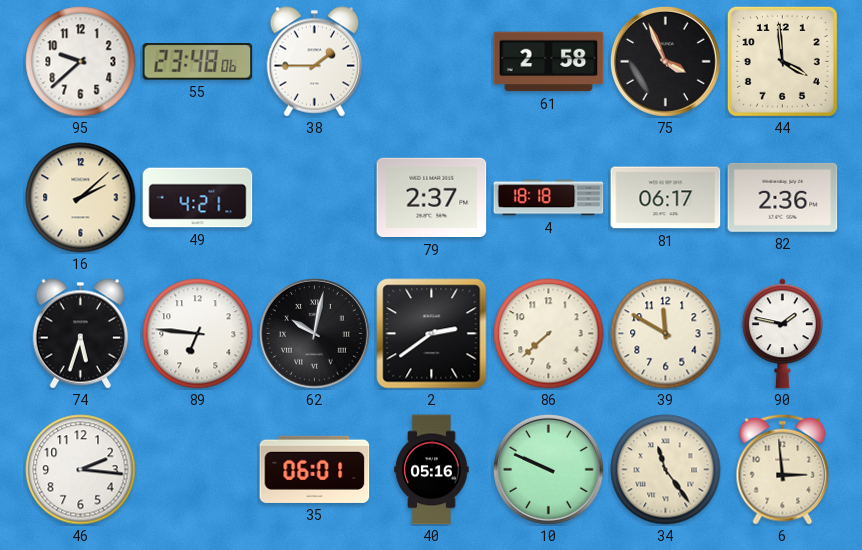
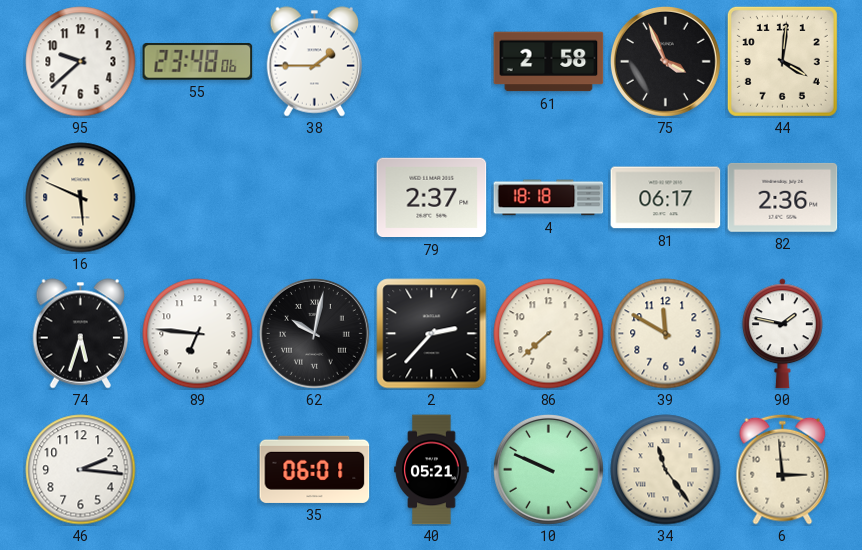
44: 3:59 -> 4:01
16: 2:08 -> 5:49
49: 4:21 -> none
2: 2:39 -> 2:37
40: 05:16 -> 05:21
